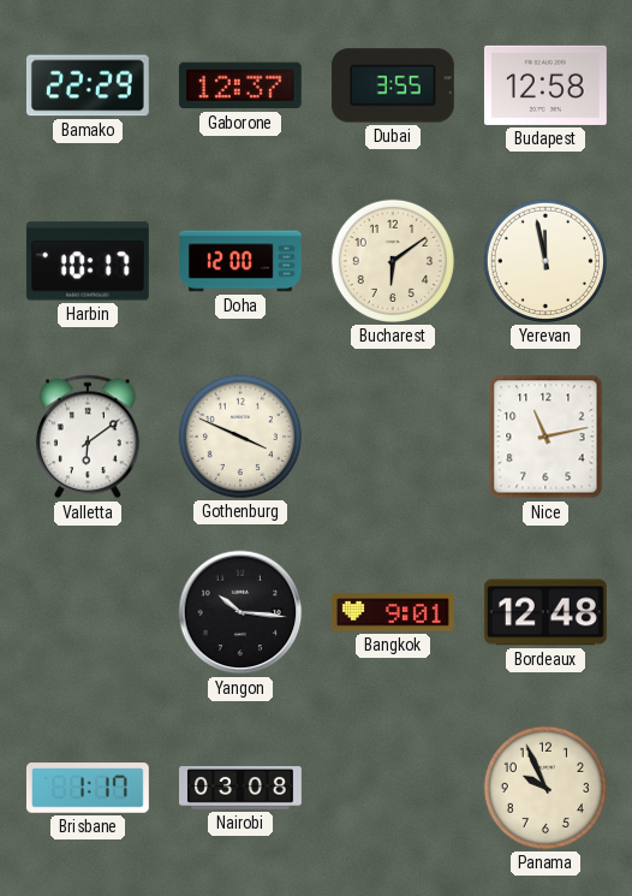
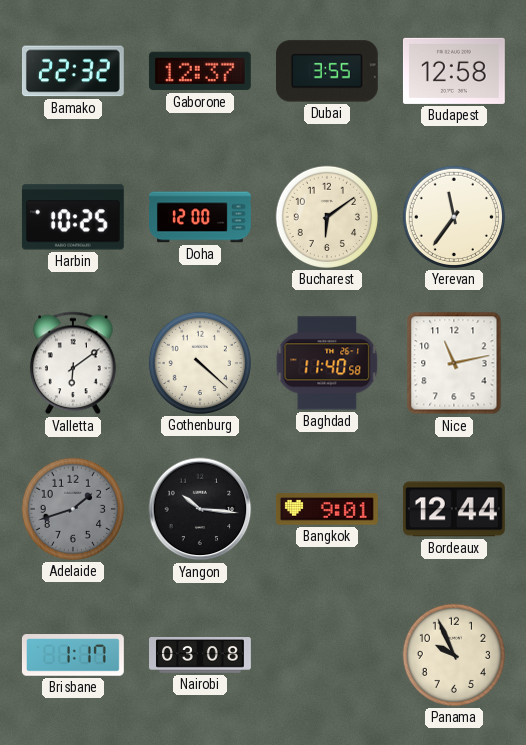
Bamako: 22:29 -> 22:32
Harbin: 10:17 -> 10:25
Yerevan: 11:58 -> 11:36
Gothenburg: 3:49 -> 4:22
Baghdad: none -> 11:40
Adelaide: none -> 1:42
Bordeaux: 12:48 -> 12:44
